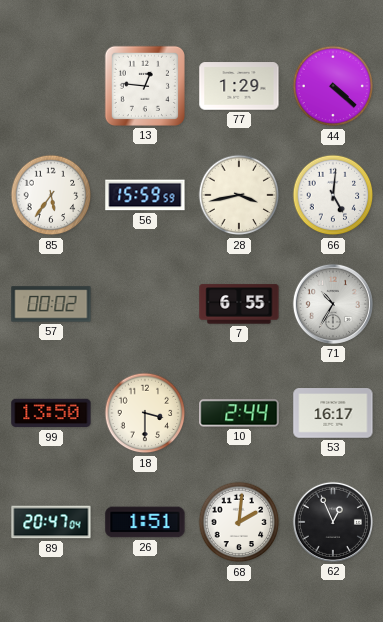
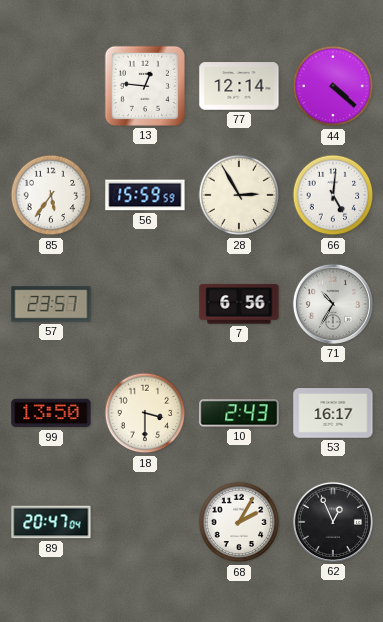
77: 1:29 -> 12:14
28: 3:43 -> 2:55
57: 00:02 -> 23:57
7: 6:55 -> 6:56
10: 2:44 -> 2:43
26: 1:51 -> none
68: 2:01 -> 2:05
